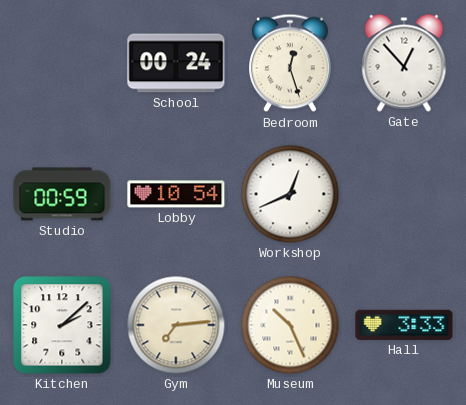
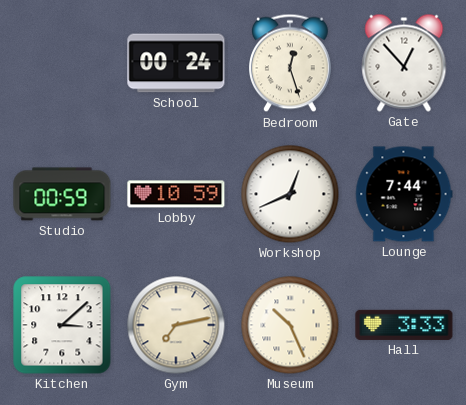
Lobby: 10:54 -> 10:59
Lounge: none -> 7:44
Kitchen: 2:08 -> 3:08
Gym: 7:14 -> 7:13
